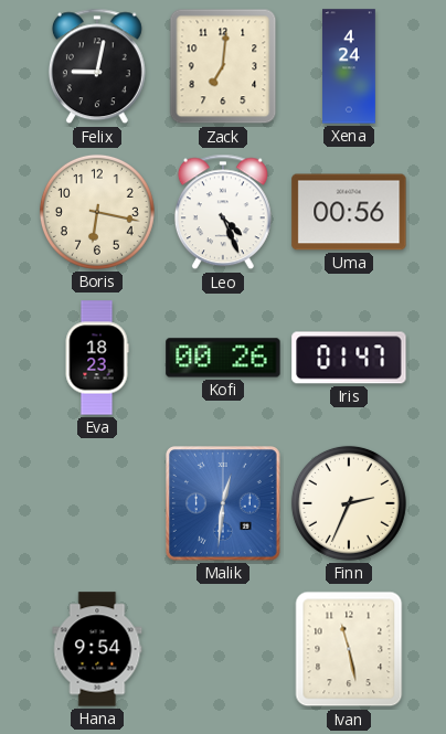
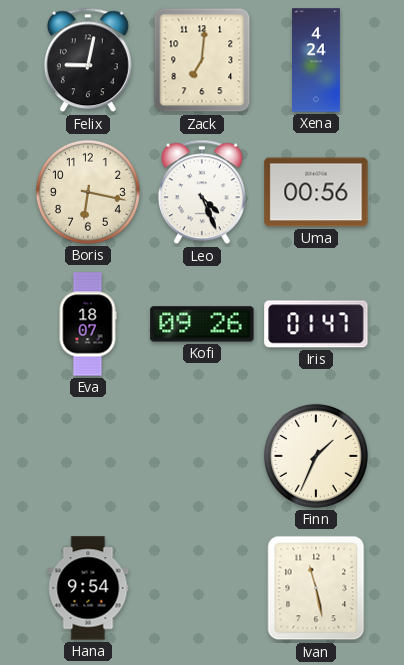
Eva: 18:23 -> 18:07
Kofi: 00:26 -> 09:26
Malik: 12:31 -> none
Finn: 2:34 -> 1:34
